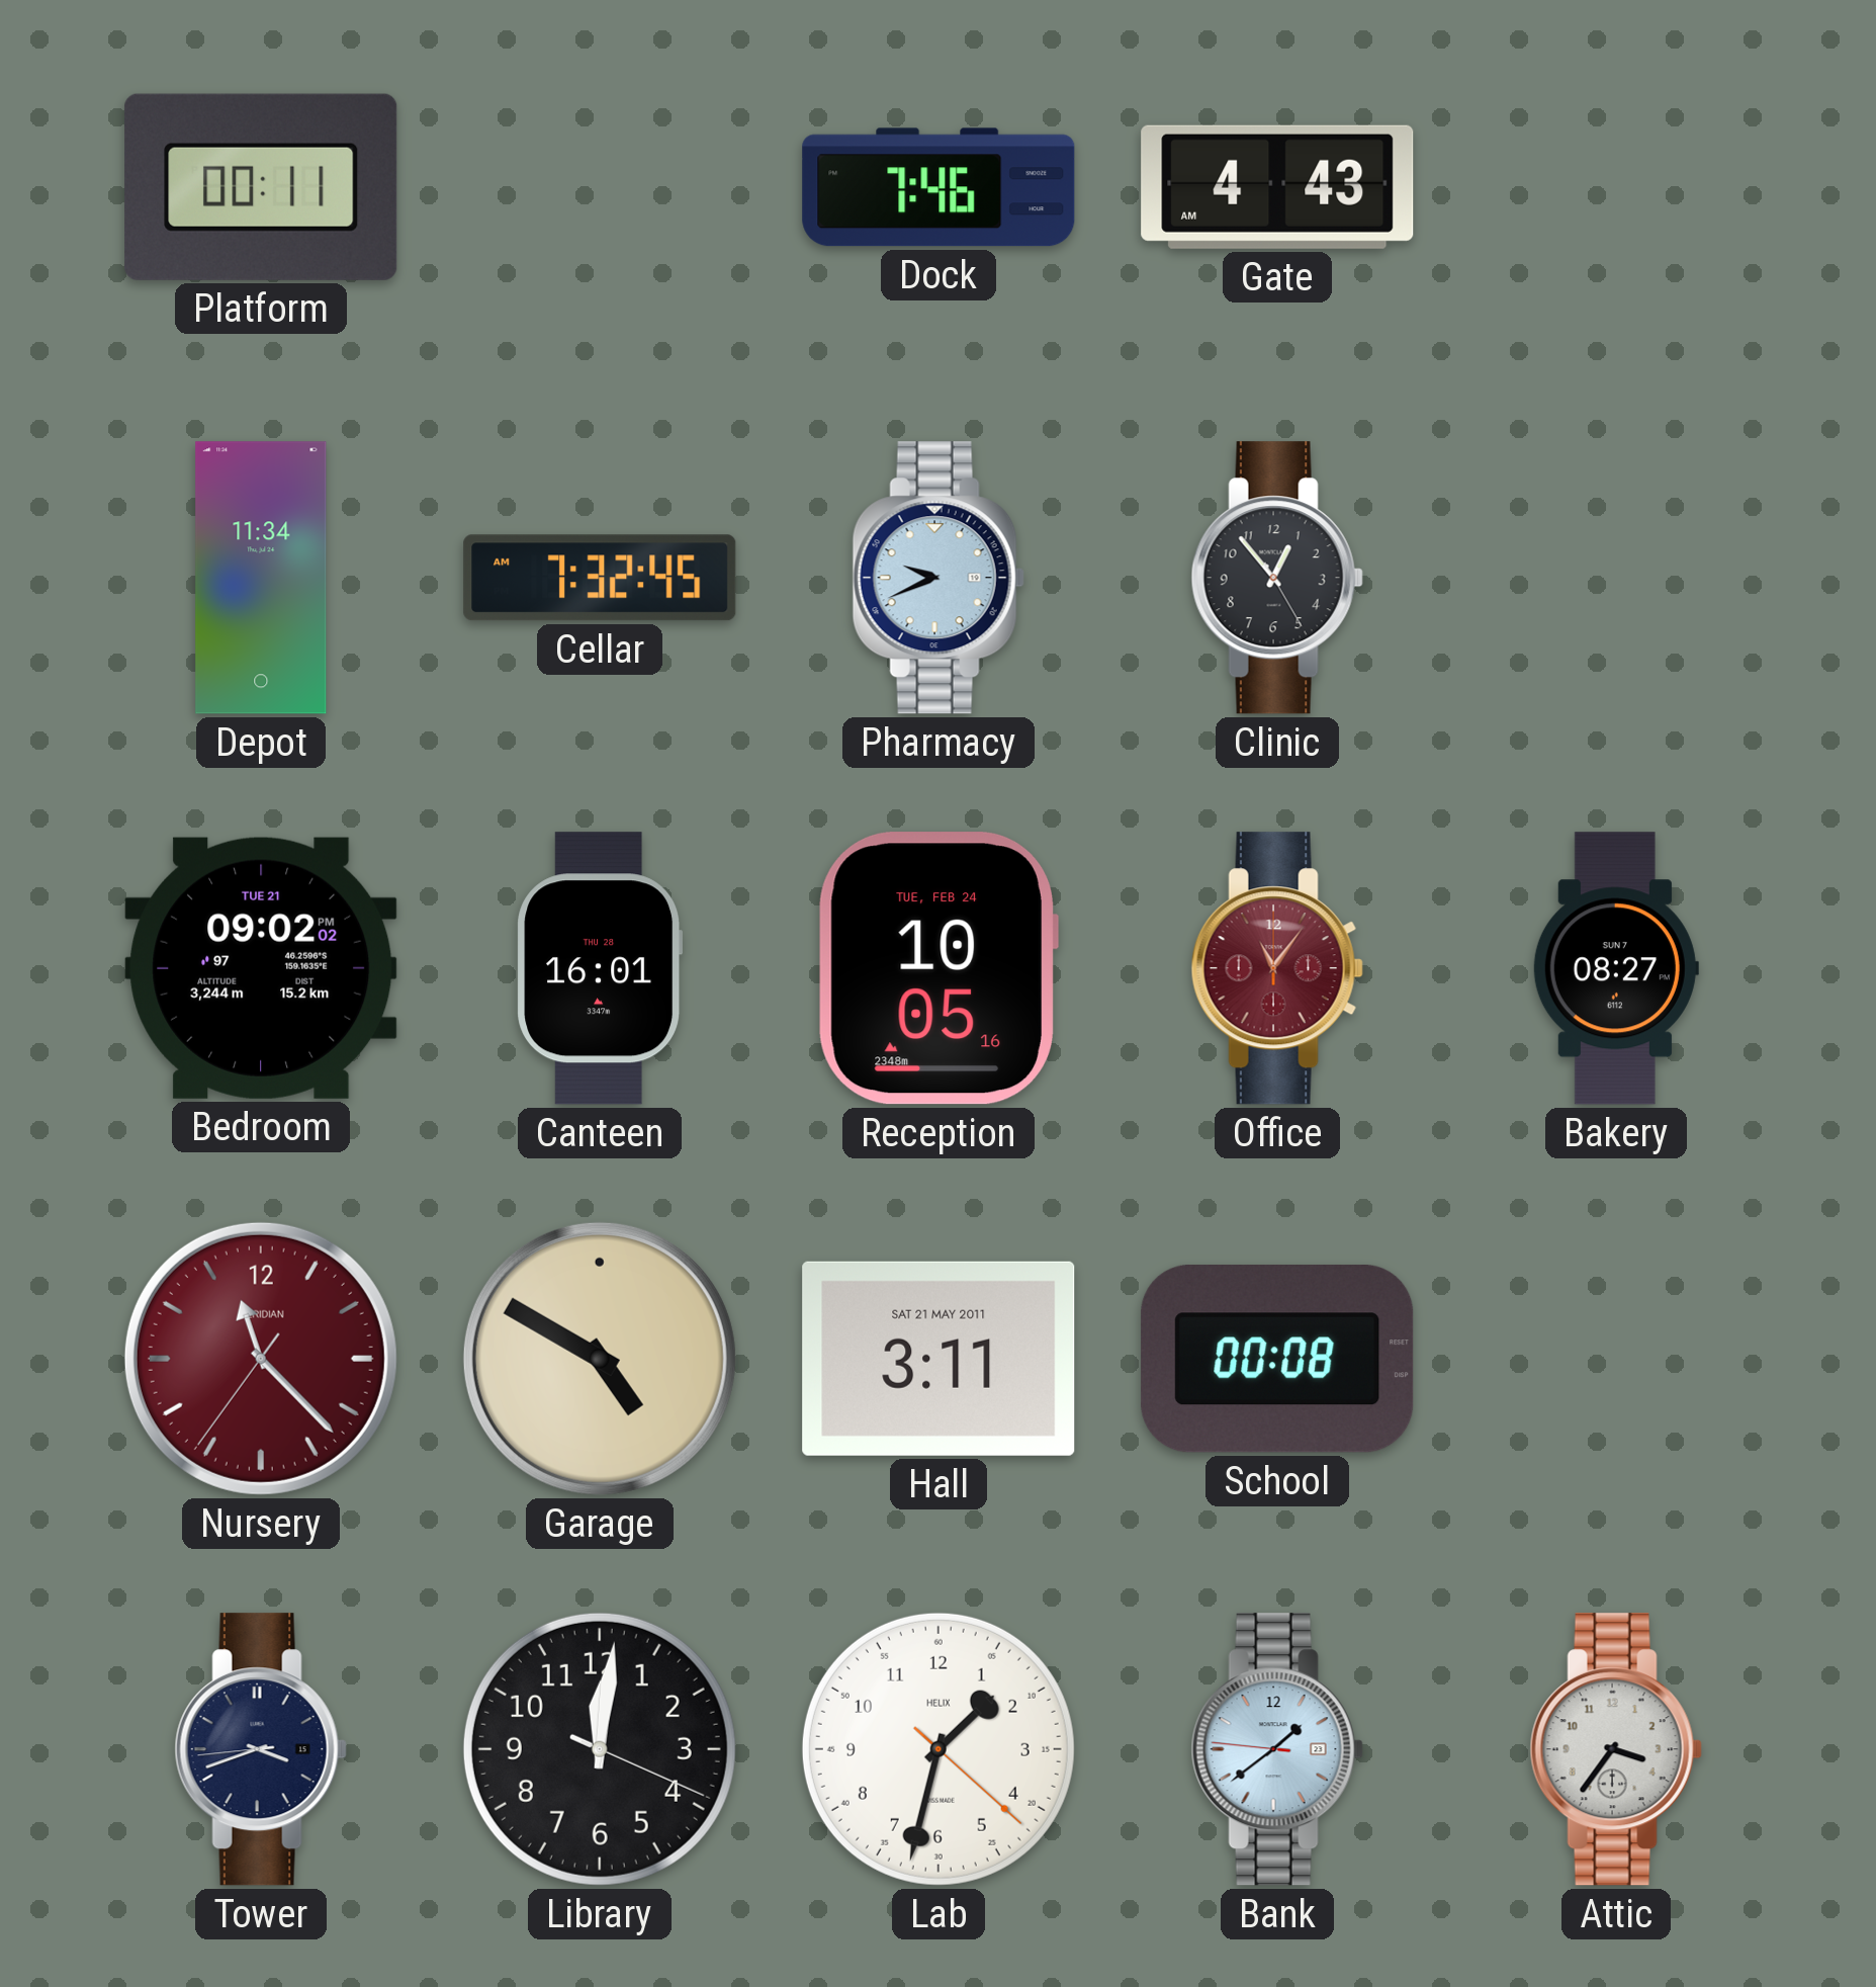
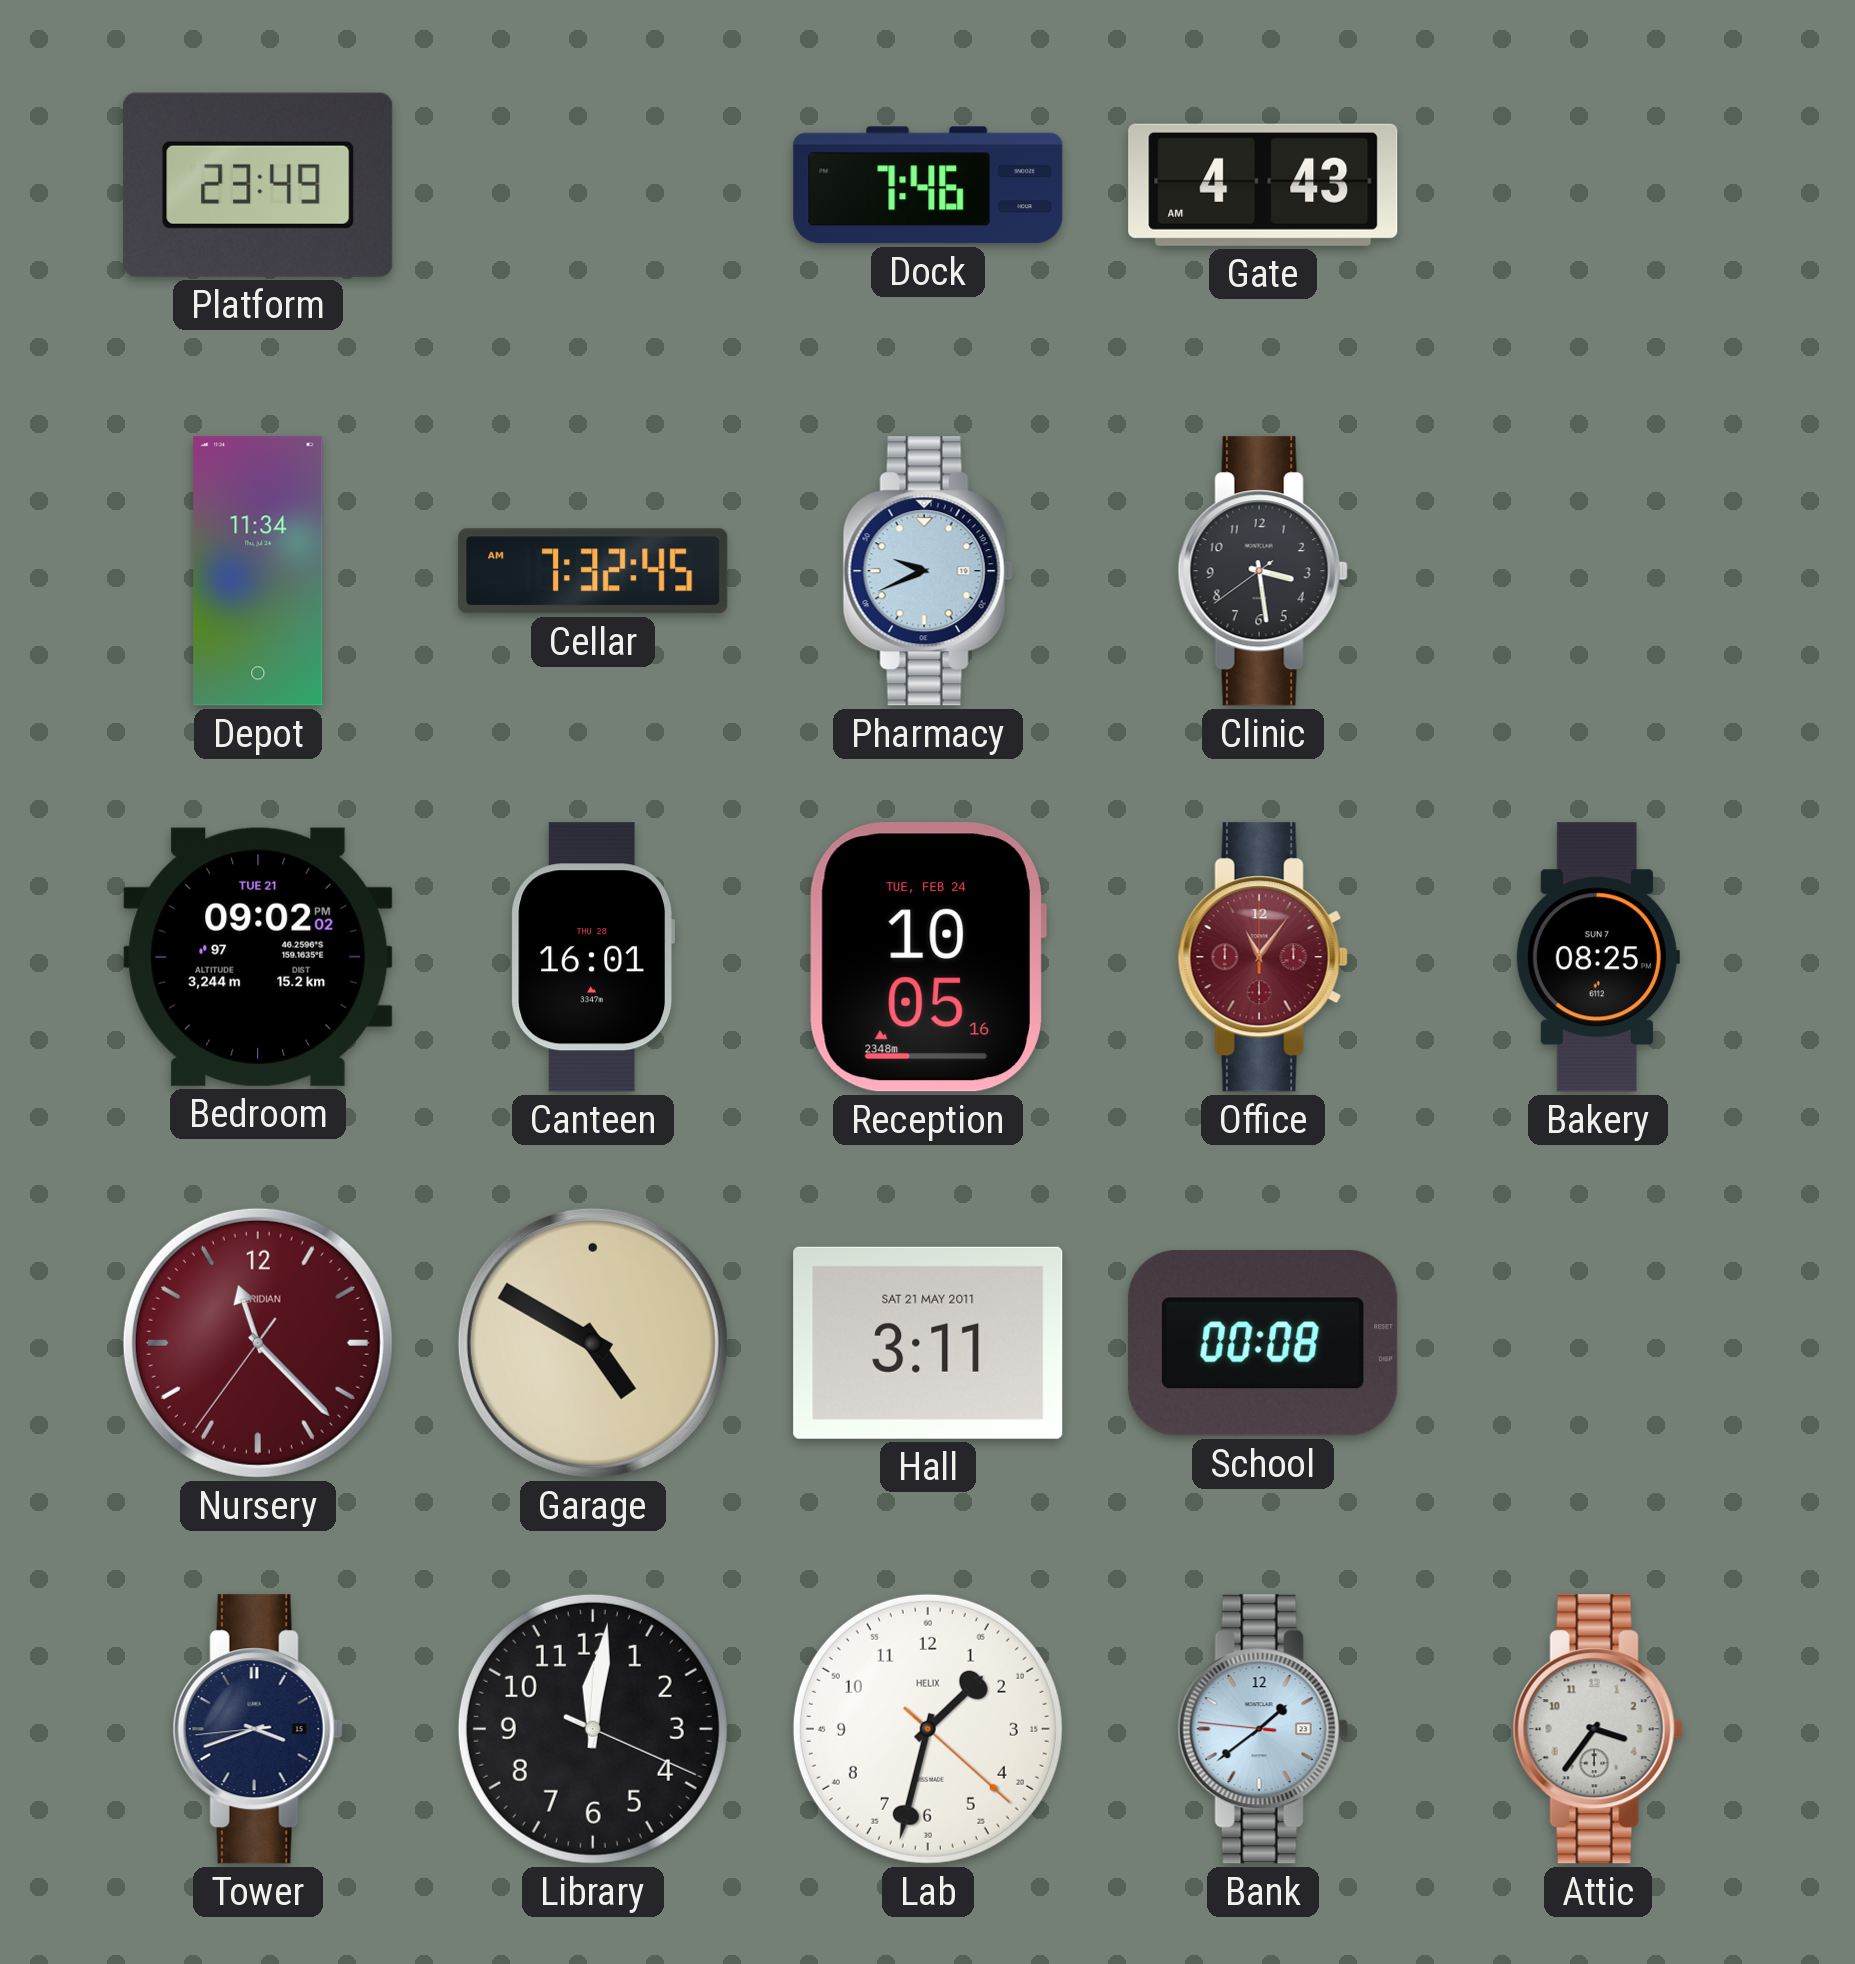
Platform: 00:11 -> 23:49
Clinic: 12:53 -> 3:28
Bakery: 08:27 -> 08:25
